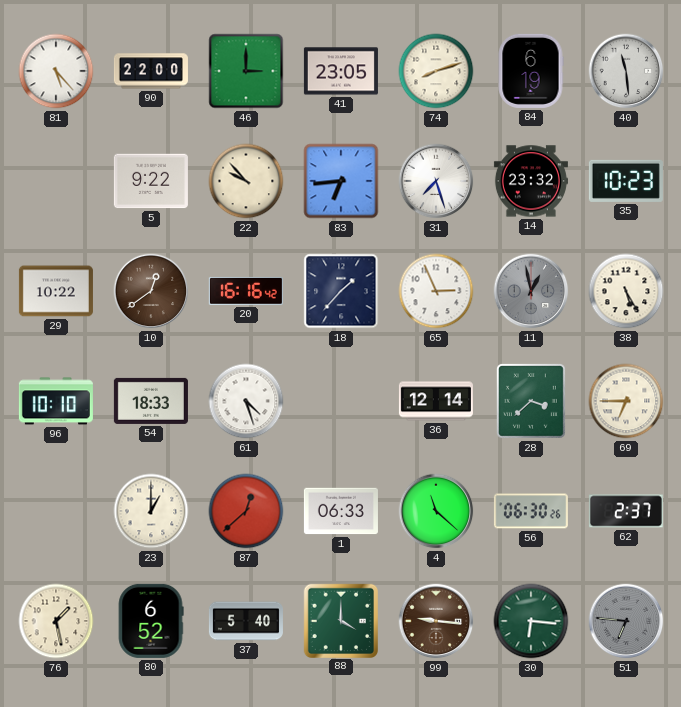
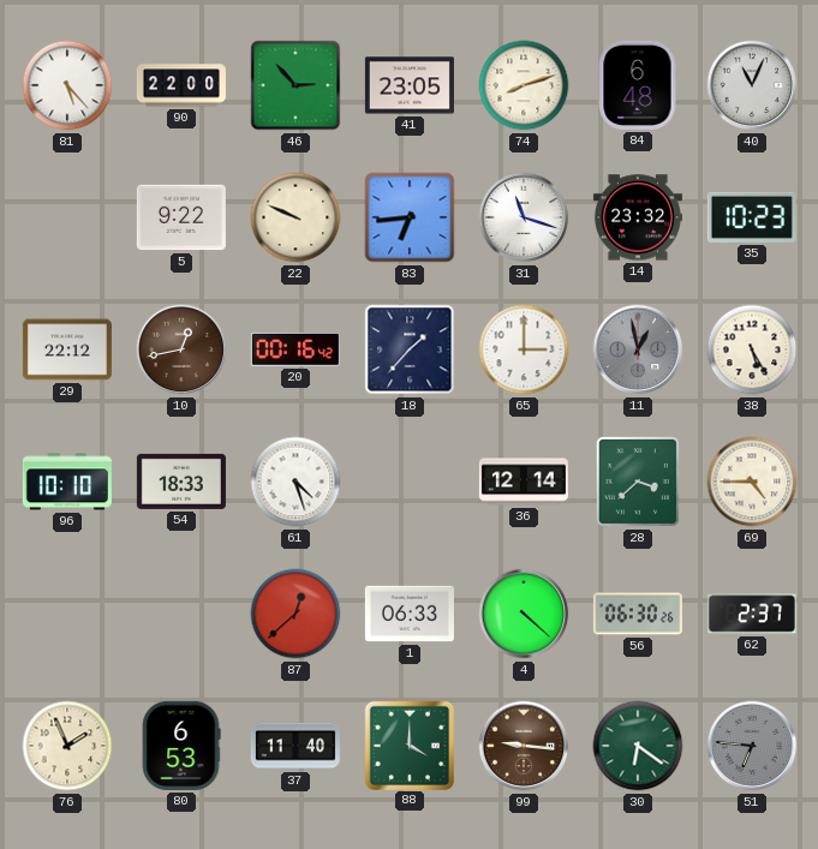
46: 3:00 -> 2:53
84: 6:19 -> 6:48
40: 11:29 -> 11:04
22: 9:53 -> 9:49
31: 7:27 -> 11:18
29: 10:22 -> 22:12
10: 12:39 -> 12:43
20: 16:16 -> 00:16
65: 2:56 -> 3:00
69: 6:45 -> 4:45
23: 1:00 -> none
4: 11:22 -> 4:22
76: 1:28 -> 1:56
80: 6:52 -> 6:53
37: 5:40 -> 11:40
30: 6:16 -> 6:21
